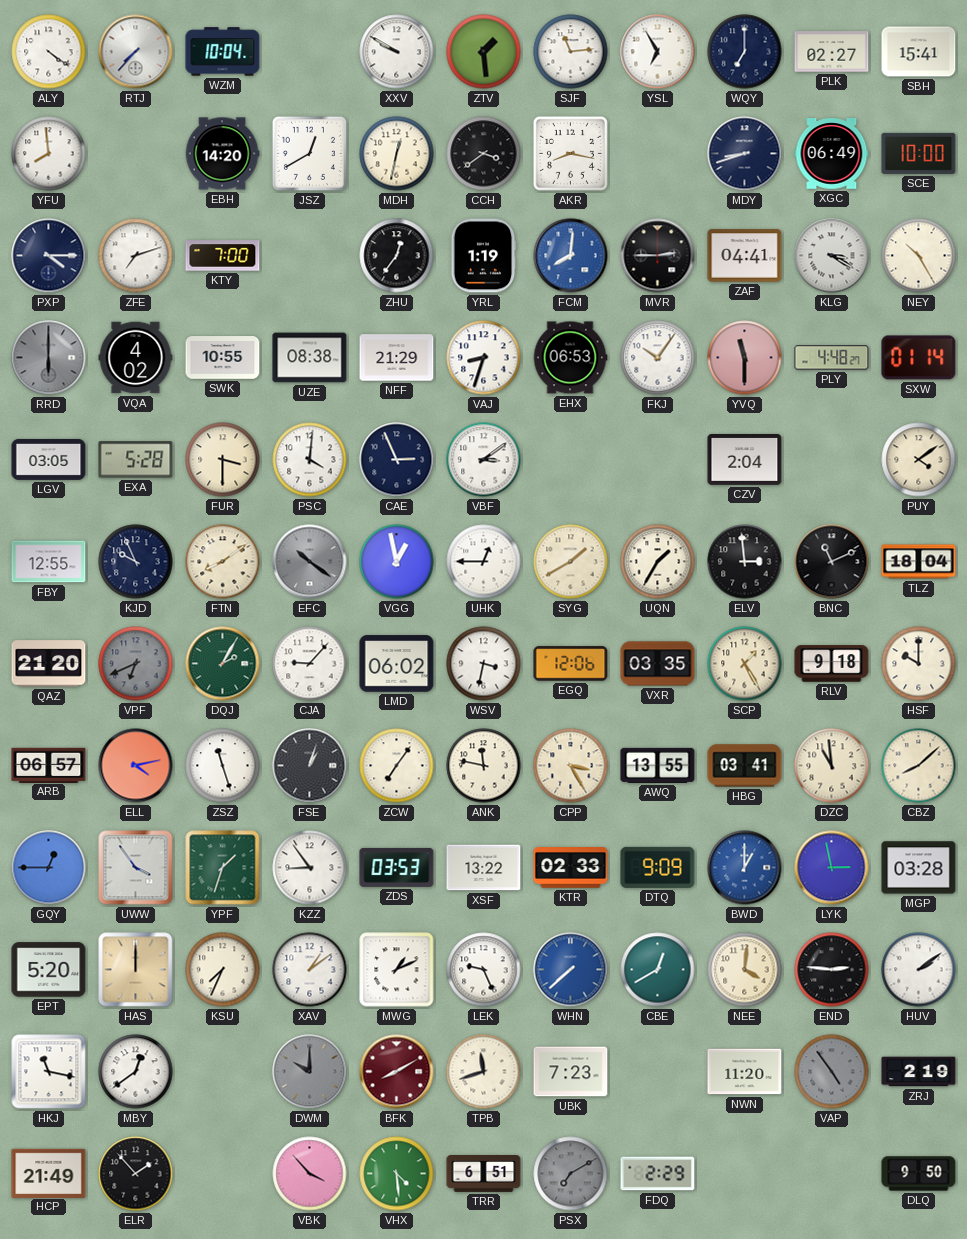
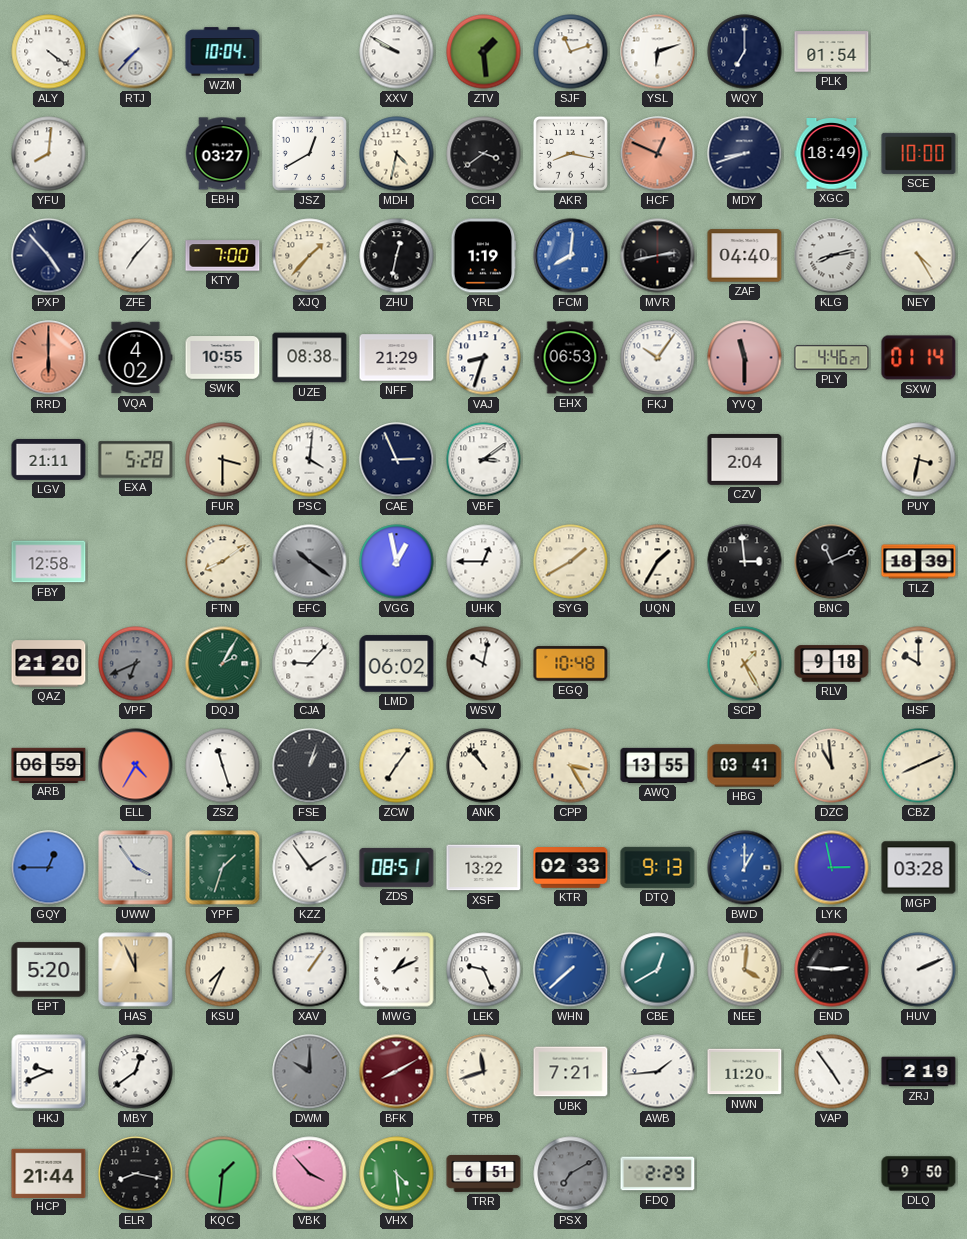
SJF: 11:14 -> 11:12
YSL: 6:55 -> 6:12
PLK: 02:27 -> 01:54
SBH: 15:41 -> none
YFU: 7:59 -> 8:01
EBH: 14:20 -> 03:27
MDH: 12:32 -> 4:32
HCF: none -> 12:49
XGC: 06:49 -> 18:49
PXP: 4:15 -> 4:53
ZFE: 7:12 -> 7:07
XJQ: none -> 1:37
ZHU: 12:36 -> 12:32
MVR: 2:45 -> 2:43
ZAF: 04:41 -> 04:40
KLG: 3:20 -> 8:13
NEY: 10:25 -> 4:25
RRD dial: grey -> salmon
PLY: 4:48 -> 4:46
LGV: 03:05 -> 21:11
PUY: 4:09 -> 3:32
FBY: 12:55 -> 12:58
KJD: 9:56 -> none
TLZ: 18:04 -> 18:39
WSV: 3:32 -> 10:02
EGQ: 12:06 -> 10:48
VXR: 03:35 -> none
ARB: 06:57 -> 06:59
ELL: 4:13 -> 4:35
ANK: 11:47 -> 10:53
CBZ: 8:08 -> 8:11
KZZ: 8:54 -> 1:54
ZDS: 03:53 -> 08:51
DTQ: 9:09 -> 9:13
HAS: 12:00 -> 11:56
XAV: 1:09 -> 1:06
HUV: 2:09 -> 2:11
HKJ: 11:17 -> 9:41
UBK: 7:23 -> 7:21
AWB: none -> 1:44
VAP dial: grey -> white
HCP: 21:49 -> 21:44
ELR: 1:53 -> 8:17
KQC: none -> 1:31
